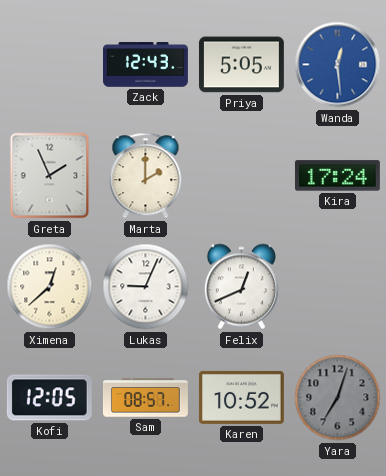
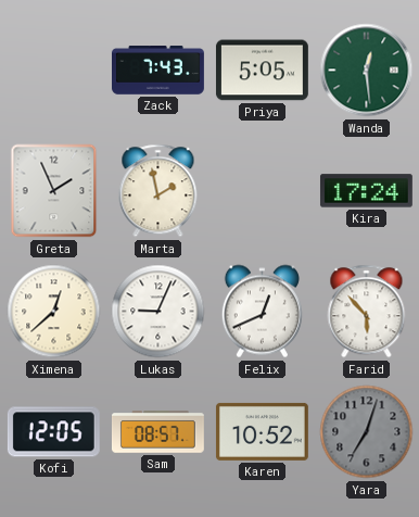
Zack: 12:43 -> 7:43
Wanda dial: blue -> green
Marta: 2:00 -> 1:58
Farid: none -> 5:53
